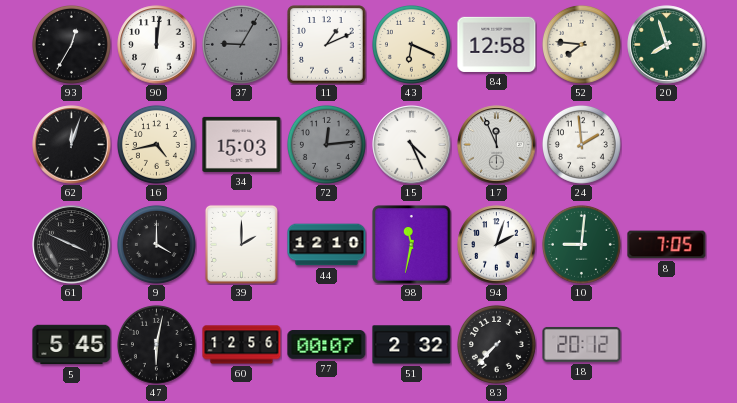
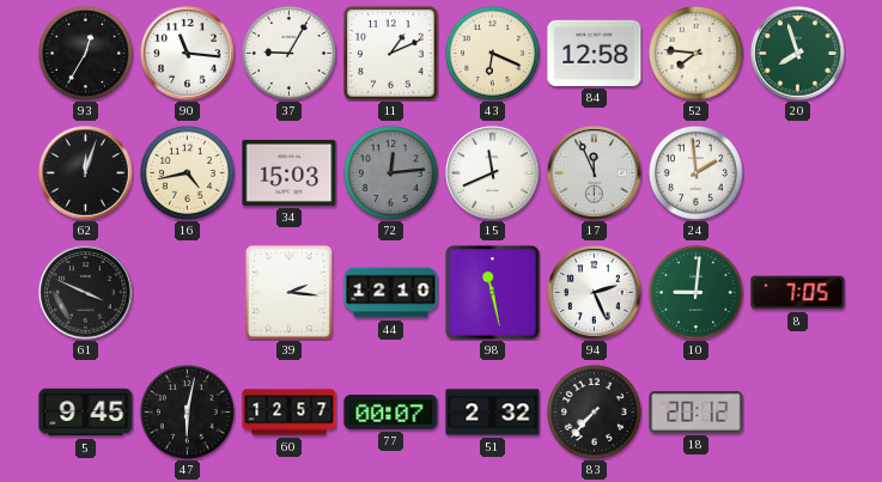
90: 12:01 -> 11:16
37 dial: grey -> white
15: 4:26 -> 11:41
9: 4:00 -> none
39: 2:00 -> 2:16
98: 11:32 -> 11:28
94: 2:03 -> 2:26
5: 5:45 -> 9:45
60: 12:56 -> 12:57
